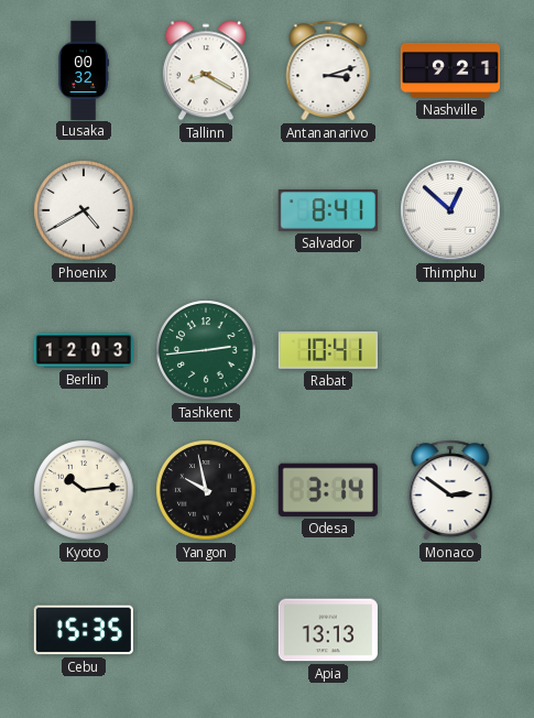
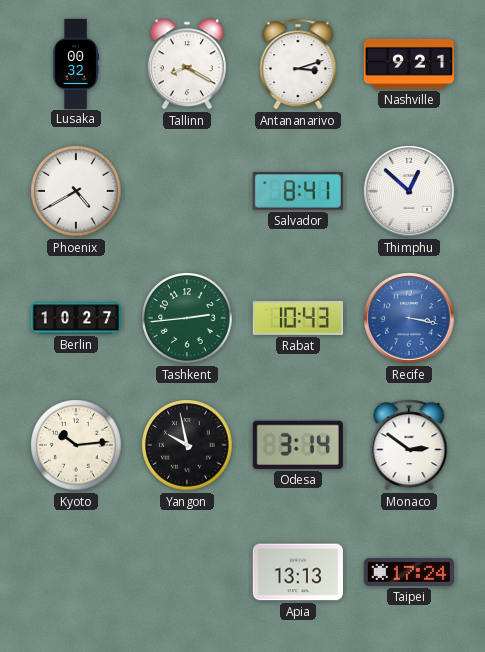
Berlin: 12:03 -> 10:27
Rabat: 10:41 -> 10:43
Recife: none -> 3:17
Cebu: 15:35 -> none
Taipei: none -> 17:24
